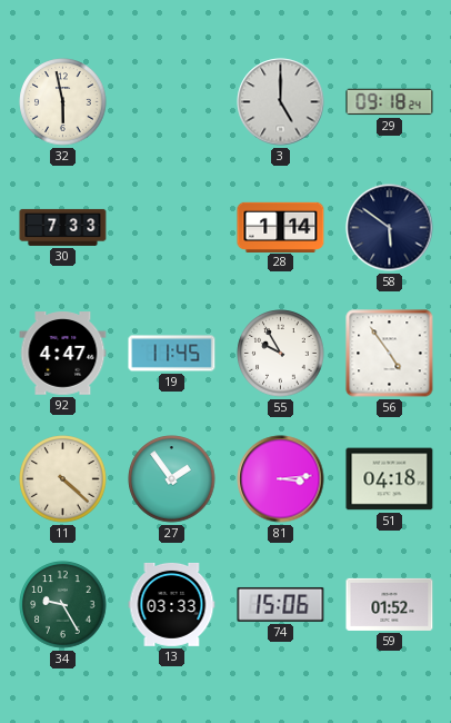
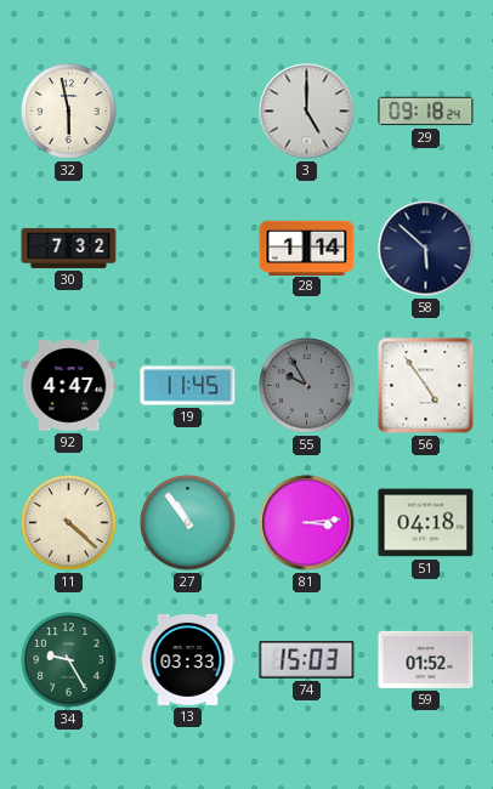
30: 7:33 -> 7:32
58: 5:51 -> 5:52
55 dial: white -> grey
27: 1:54 -> 10:54
74: 15:06 -> 15:03
